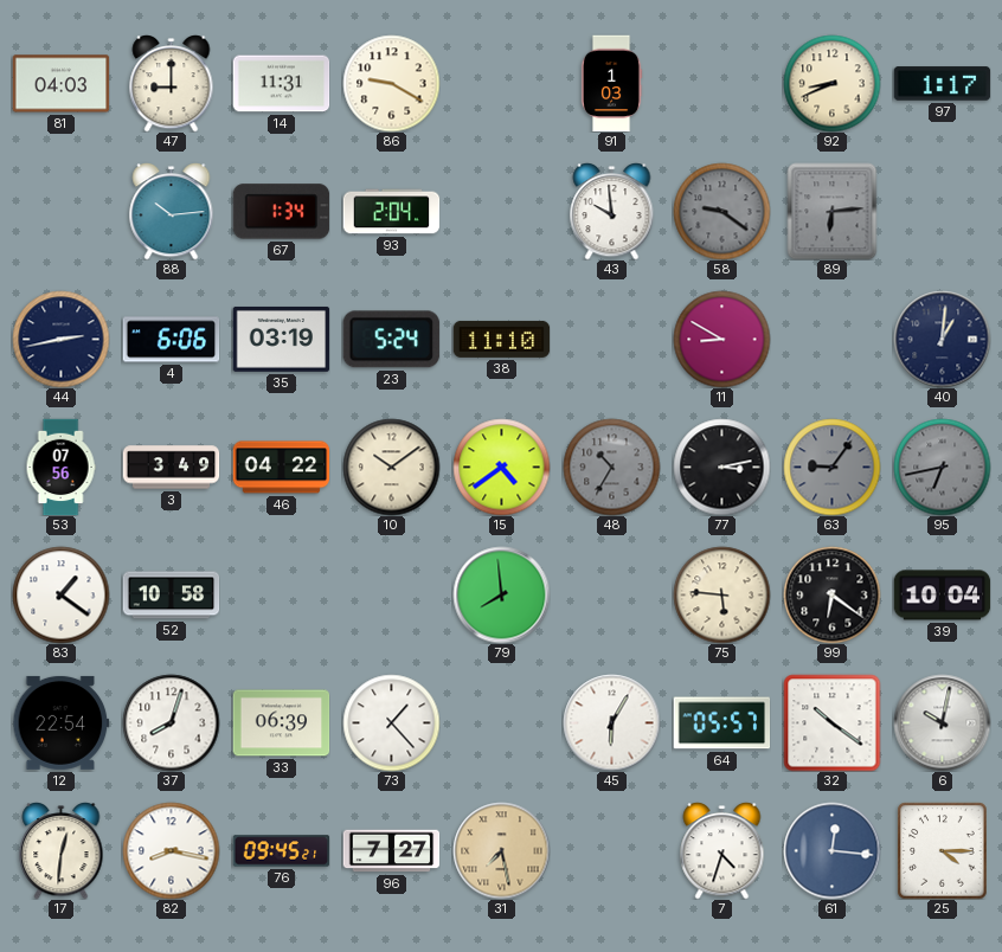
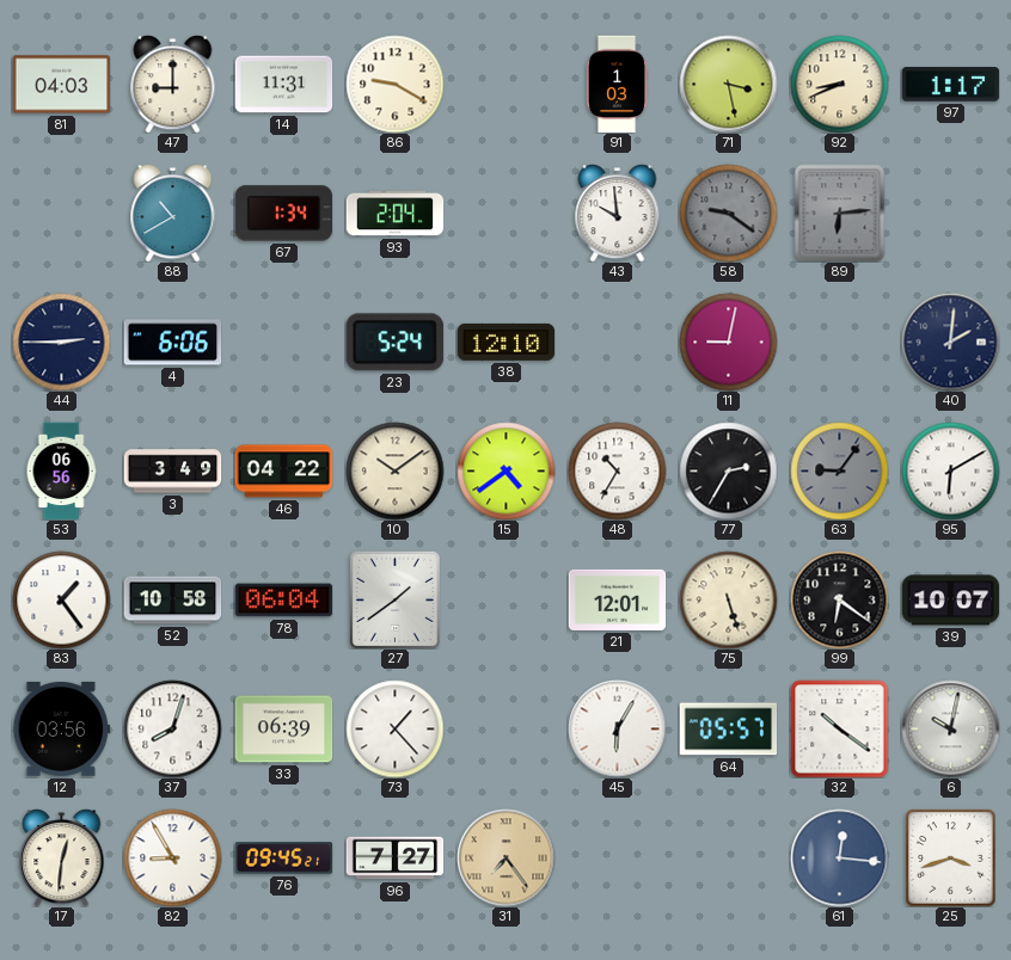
71: none -> 3:28
88: 10:14 -> 10:40
44: 2:43 -> 2:45
35: 03:19 -> none
38: 11:10 -> 12:10
11: 8:50 -> 9:02
40: 1:01 -> 2:01
53: 07:56 -> 06:56
48 dial: grey -> white
77: 3:13 -> 2:35
95: 6:43 -> 6:10
95 dial: grey -> white
83: 1:21 -> 1:24
78: none -> 06:04
27: none -> 1:39
79: 7:59 -> none
21: none -> 12:01
75: 5:46 -> 5:27
39: 10:04 -> 10:07
12: 22:54 -> 03:56
82: 8:17 -> 8:55
31: 7:28 -> 7:24
7: 4:33 -> none
25: 4:15 -> 3:42
